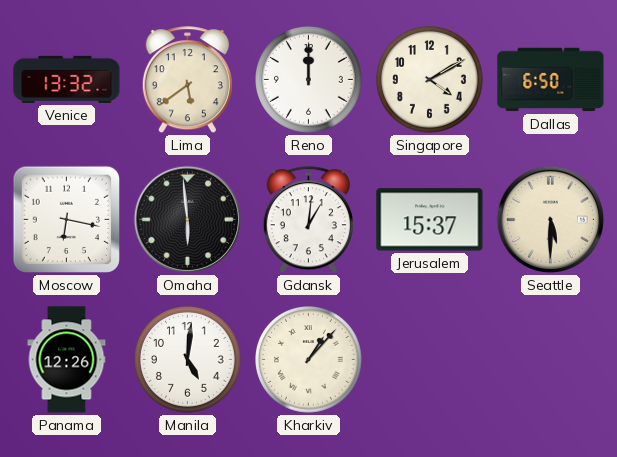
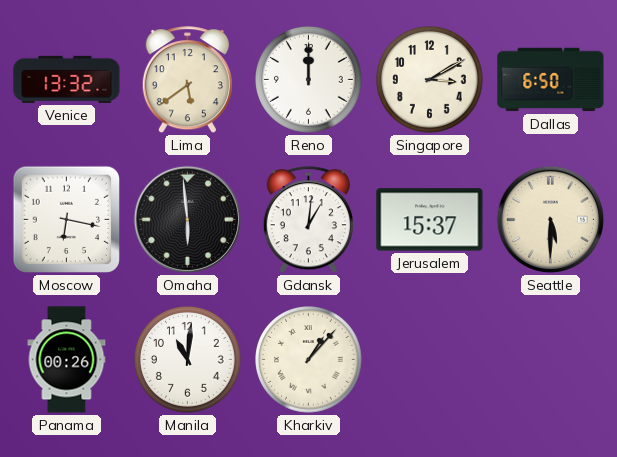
Singapore: 4:10 -> 3:10
Panama: 12:26 -> 00:26
Manila: 5:01 -> 11:01
